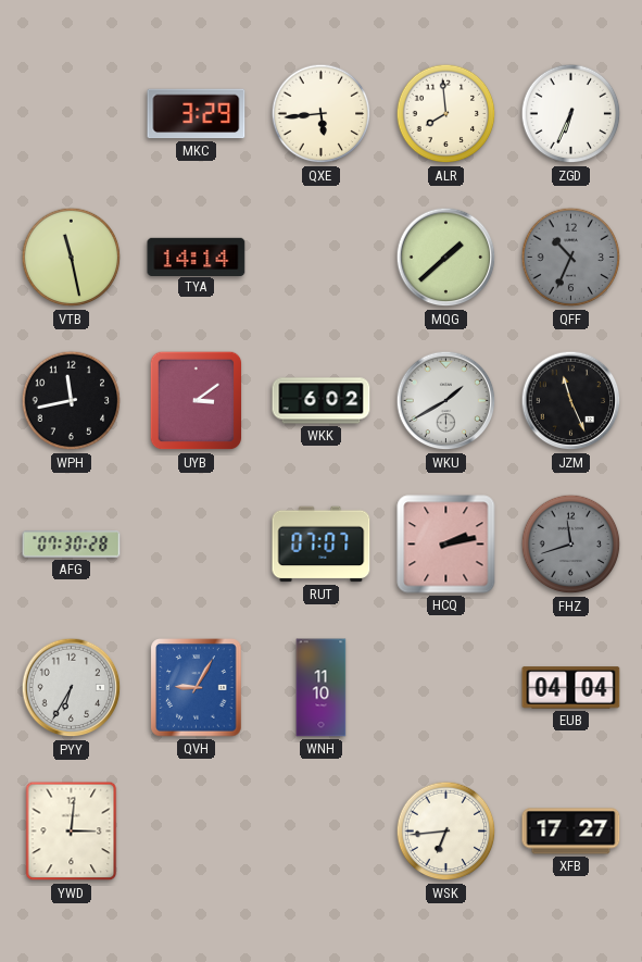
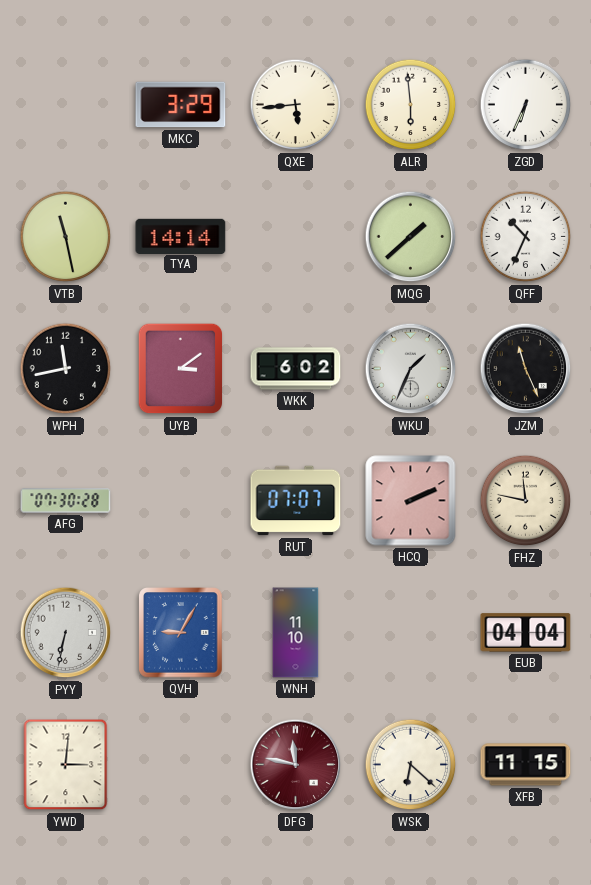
ALR: 7:59 -> 5:59
QFF dial: grey -> white
WKU: 1:40 -> 1:34
HCQ: 2:13 -> 2:11
FHZ: 11:42 -> 11:47
FHZ dial: grey -> cream
PYY: 6:35 -> 6:32
DFG: none -> 11:47
WSK: 6:44 -> 6:22
XFB: 17:27 -> 11:15
